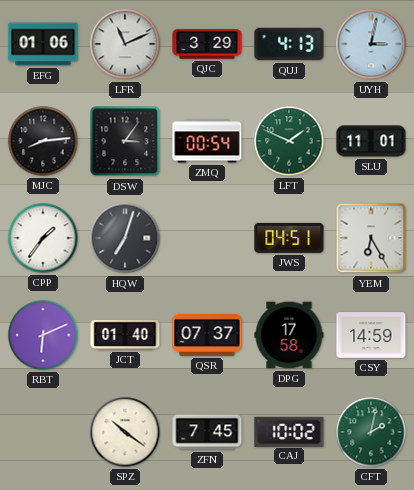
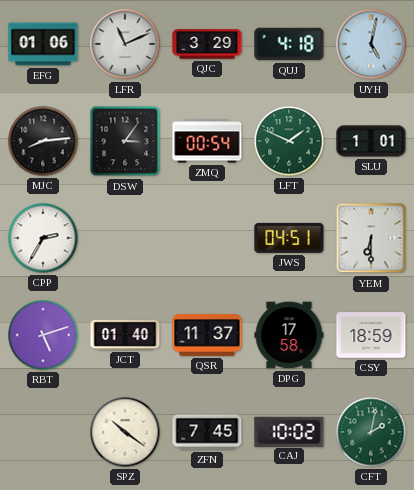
QUJ: 4:13 -> 4:18
UYH: 3:02 -> 5:02
SLU: 11:01 -> 1:01
CPP: 1:36 -> 2:35
HQW: 7:03 -> none
YEM: 6:25 -> 6:30
RBT: 6:11 -> 5:12
QSR: 07:37 -> 11:37
CSY: 14:59 -> 18:59
